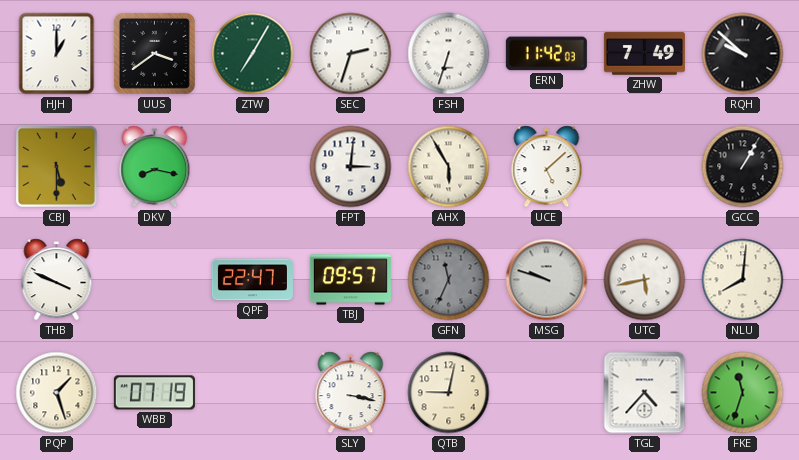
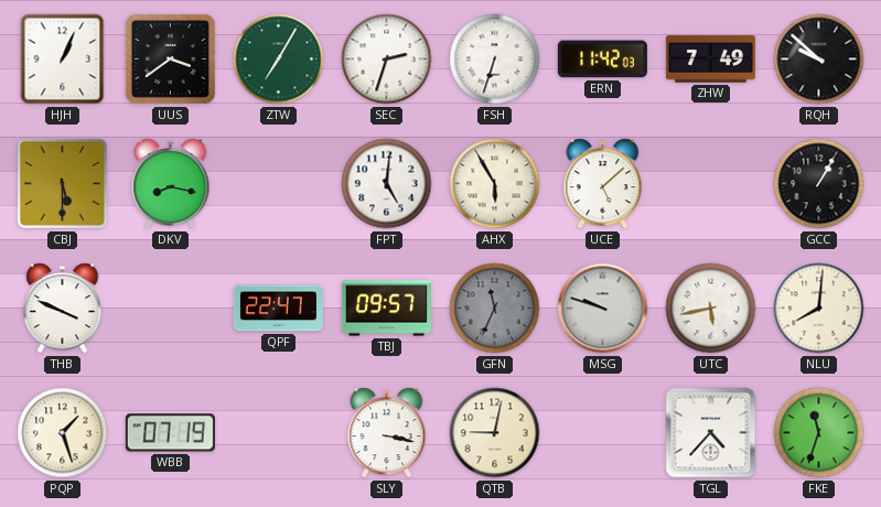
HJH: 1:00 -> 1:04
FPT: 3:01 -> 5:01
